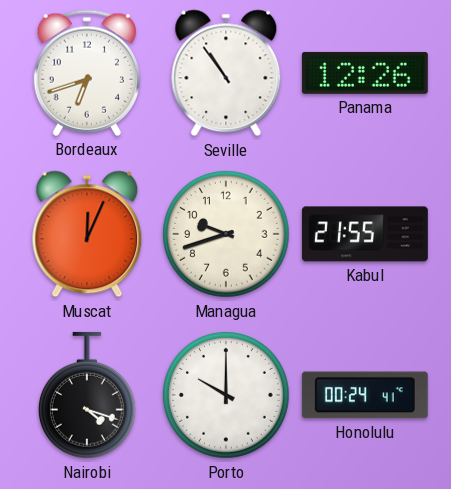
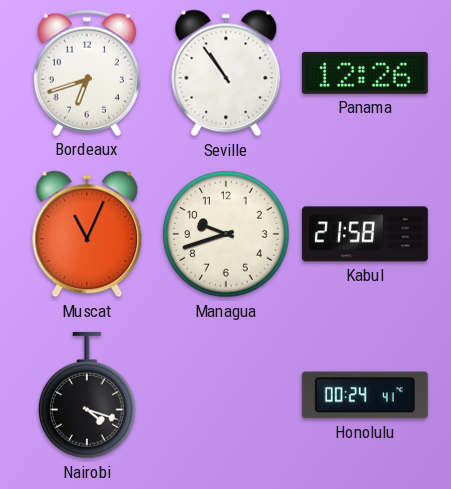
Muscat: 12:04 -> 11:04
Kabul: 21:55 -> 21:58
Porto: 10:00 -> none
